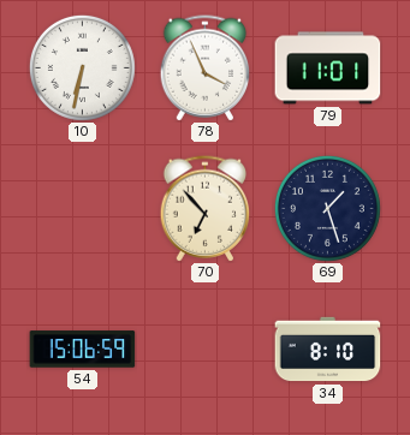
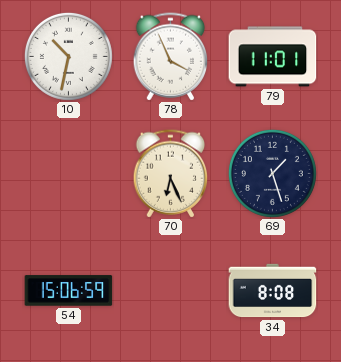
10: 6:32 -> 10:32
70: 6:53 -> 6:26
34: 8:10 -> 8:08
